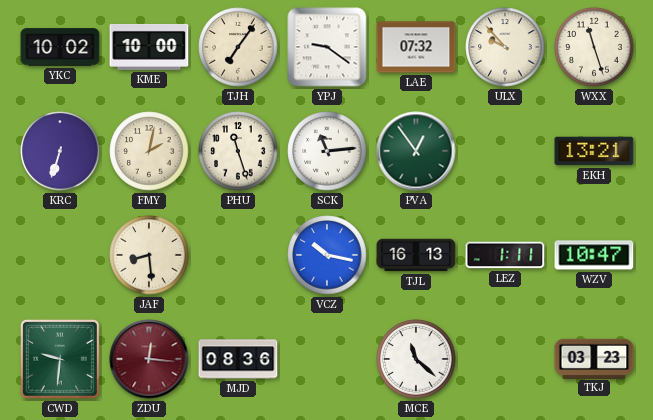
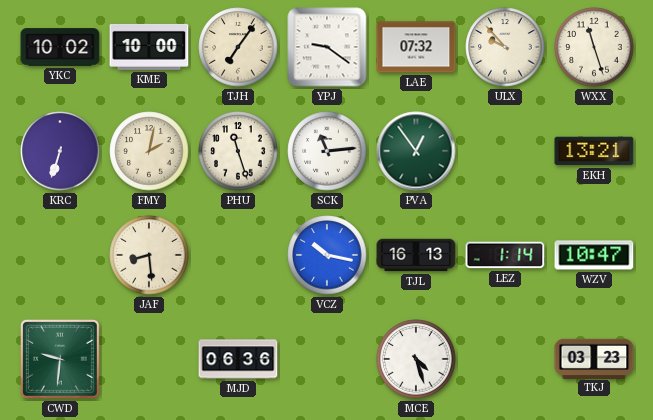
LEZ: 1:11 -> 1:14
ZDU: 12:16 -> none
MJD: 08:36 -> 06:36
MCE: 11:22 -> 4:27
